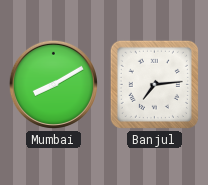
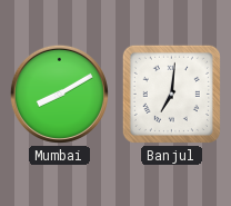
Banjul: 7:14 -> 7:01
